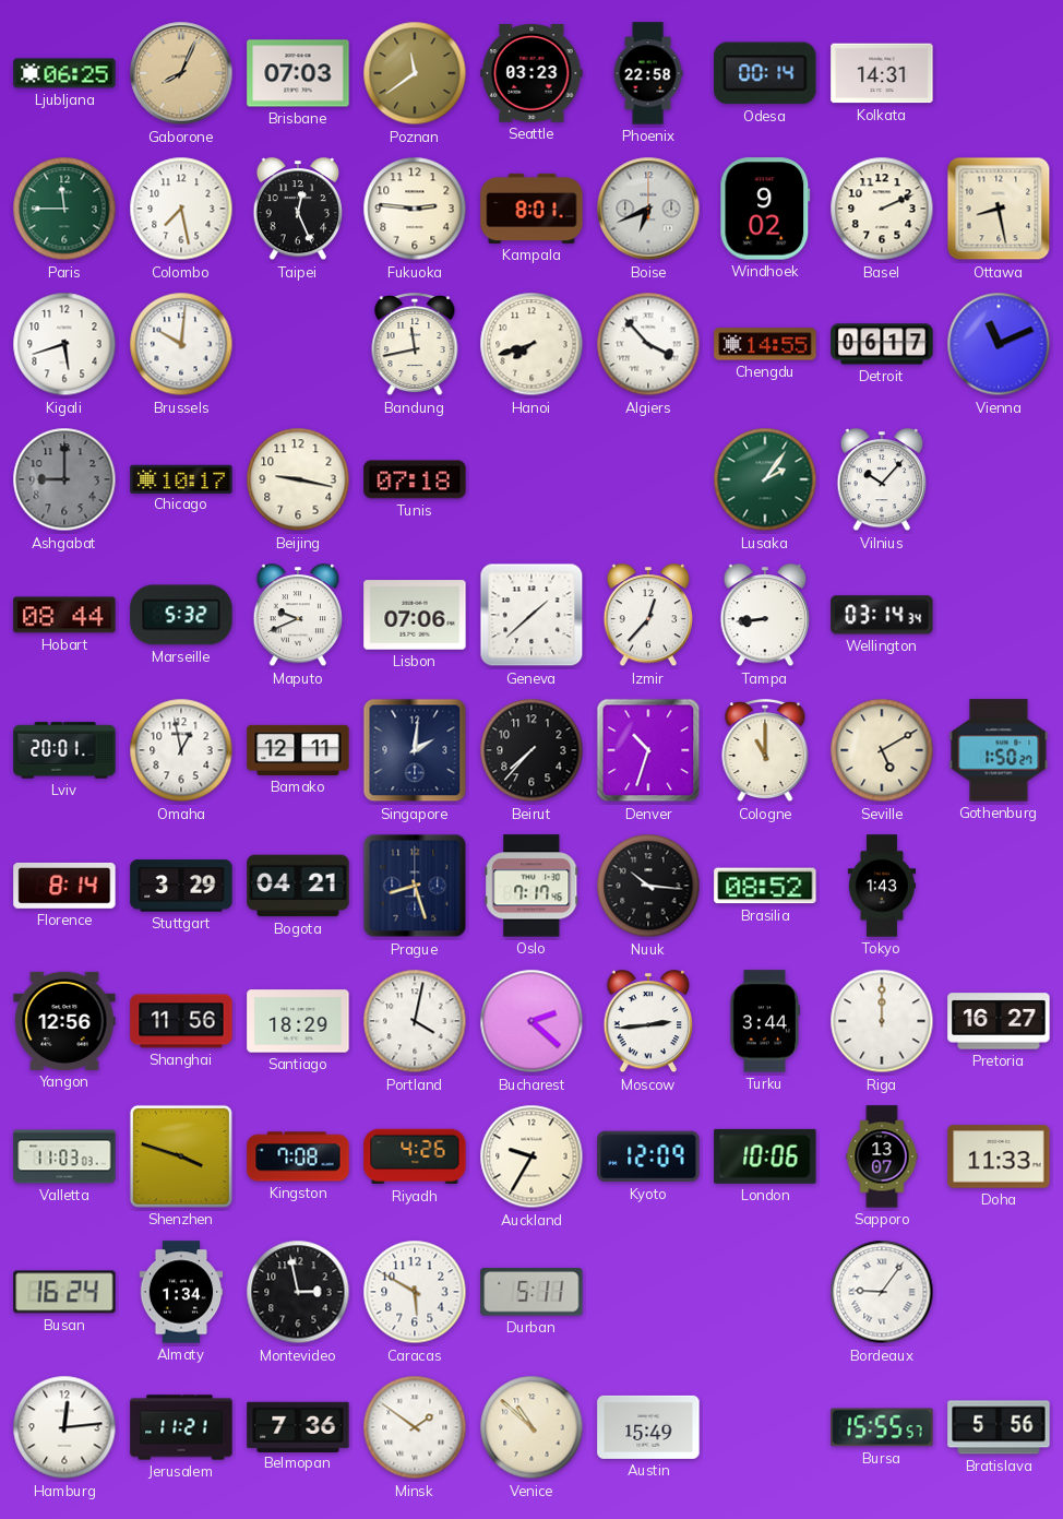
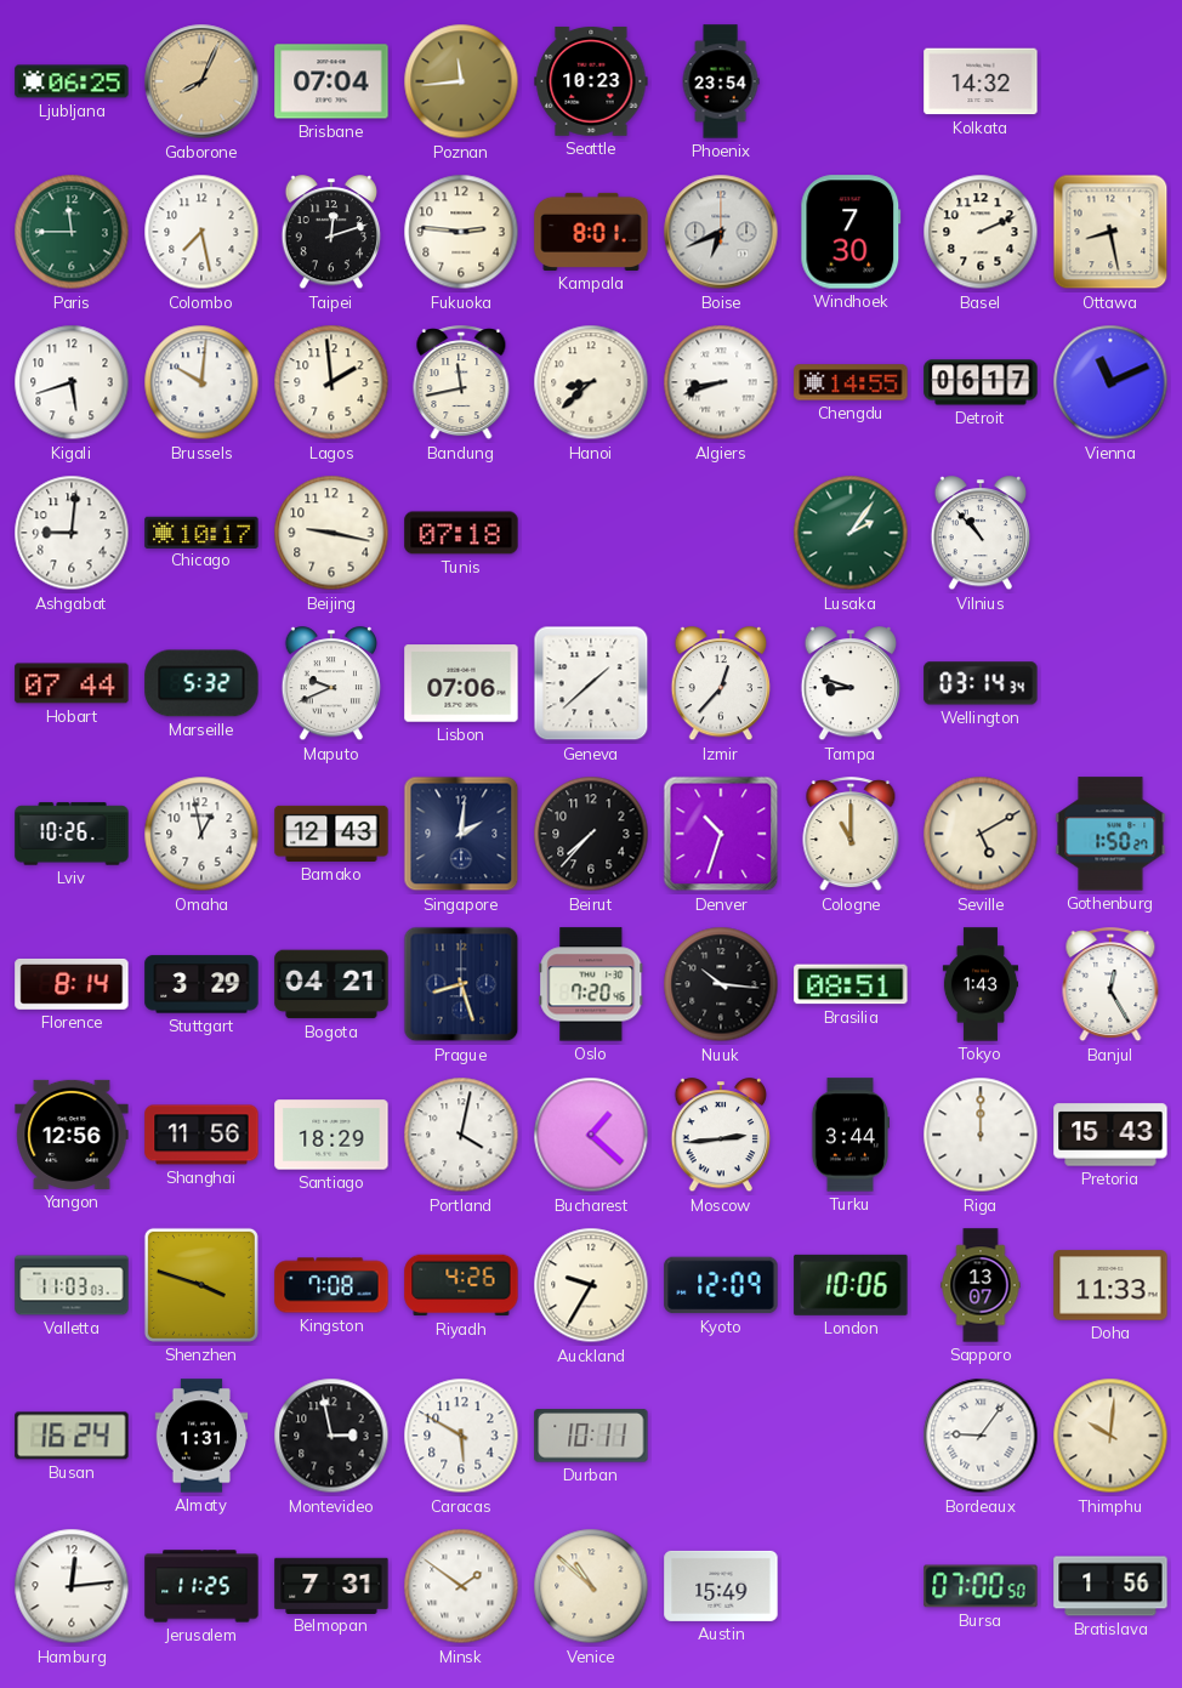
Brisbane: 07:03 -> 07:04
Poznan: 11:39 -> 11:44
Seattle: 03:23 -> 10:23
Phoenix: 22:58 -> 23:54
Odesa: 00:14 -> none
Kolkata: 14:31 -> 14:32
Taipei: 12:26 -> 12:12
Windhoek: 9:02 -> 7:30
Lagos: none -> 1:59
Hanoi: 7:42 -> 8:38
Algiers: 3:53 -> 8:42
Ashgabat: 9:00 -> 9:01
Ashgabat dial: grey -> white
Vilnius: 10:07 -> 10:53
Hobart: 08:44 -> 07:44
Tampa: 8:44 -> 8:48
Lviv: 20:01 -> 10:26
Bamako: 12:11 -> 12:43
Oslo: 7:17 -> 7:20
Brasilia: 08:52 -> 08:51
Banjul: none -> 12:25
Bucharest: 2:22 -> 1:22
Pretoria: 16:27 -> 15:43
Almaty: 1:34 -> 1:31
Durban: 5:11 -> 10:11
Thimphu: none -> 10:01
Jerusalem: 11:21 -> 11:25
Belmopan: 7:36 -> 7:31
Bursa: 15:55 -> 07:00
Bratislava: 5:56 -> 1:56
